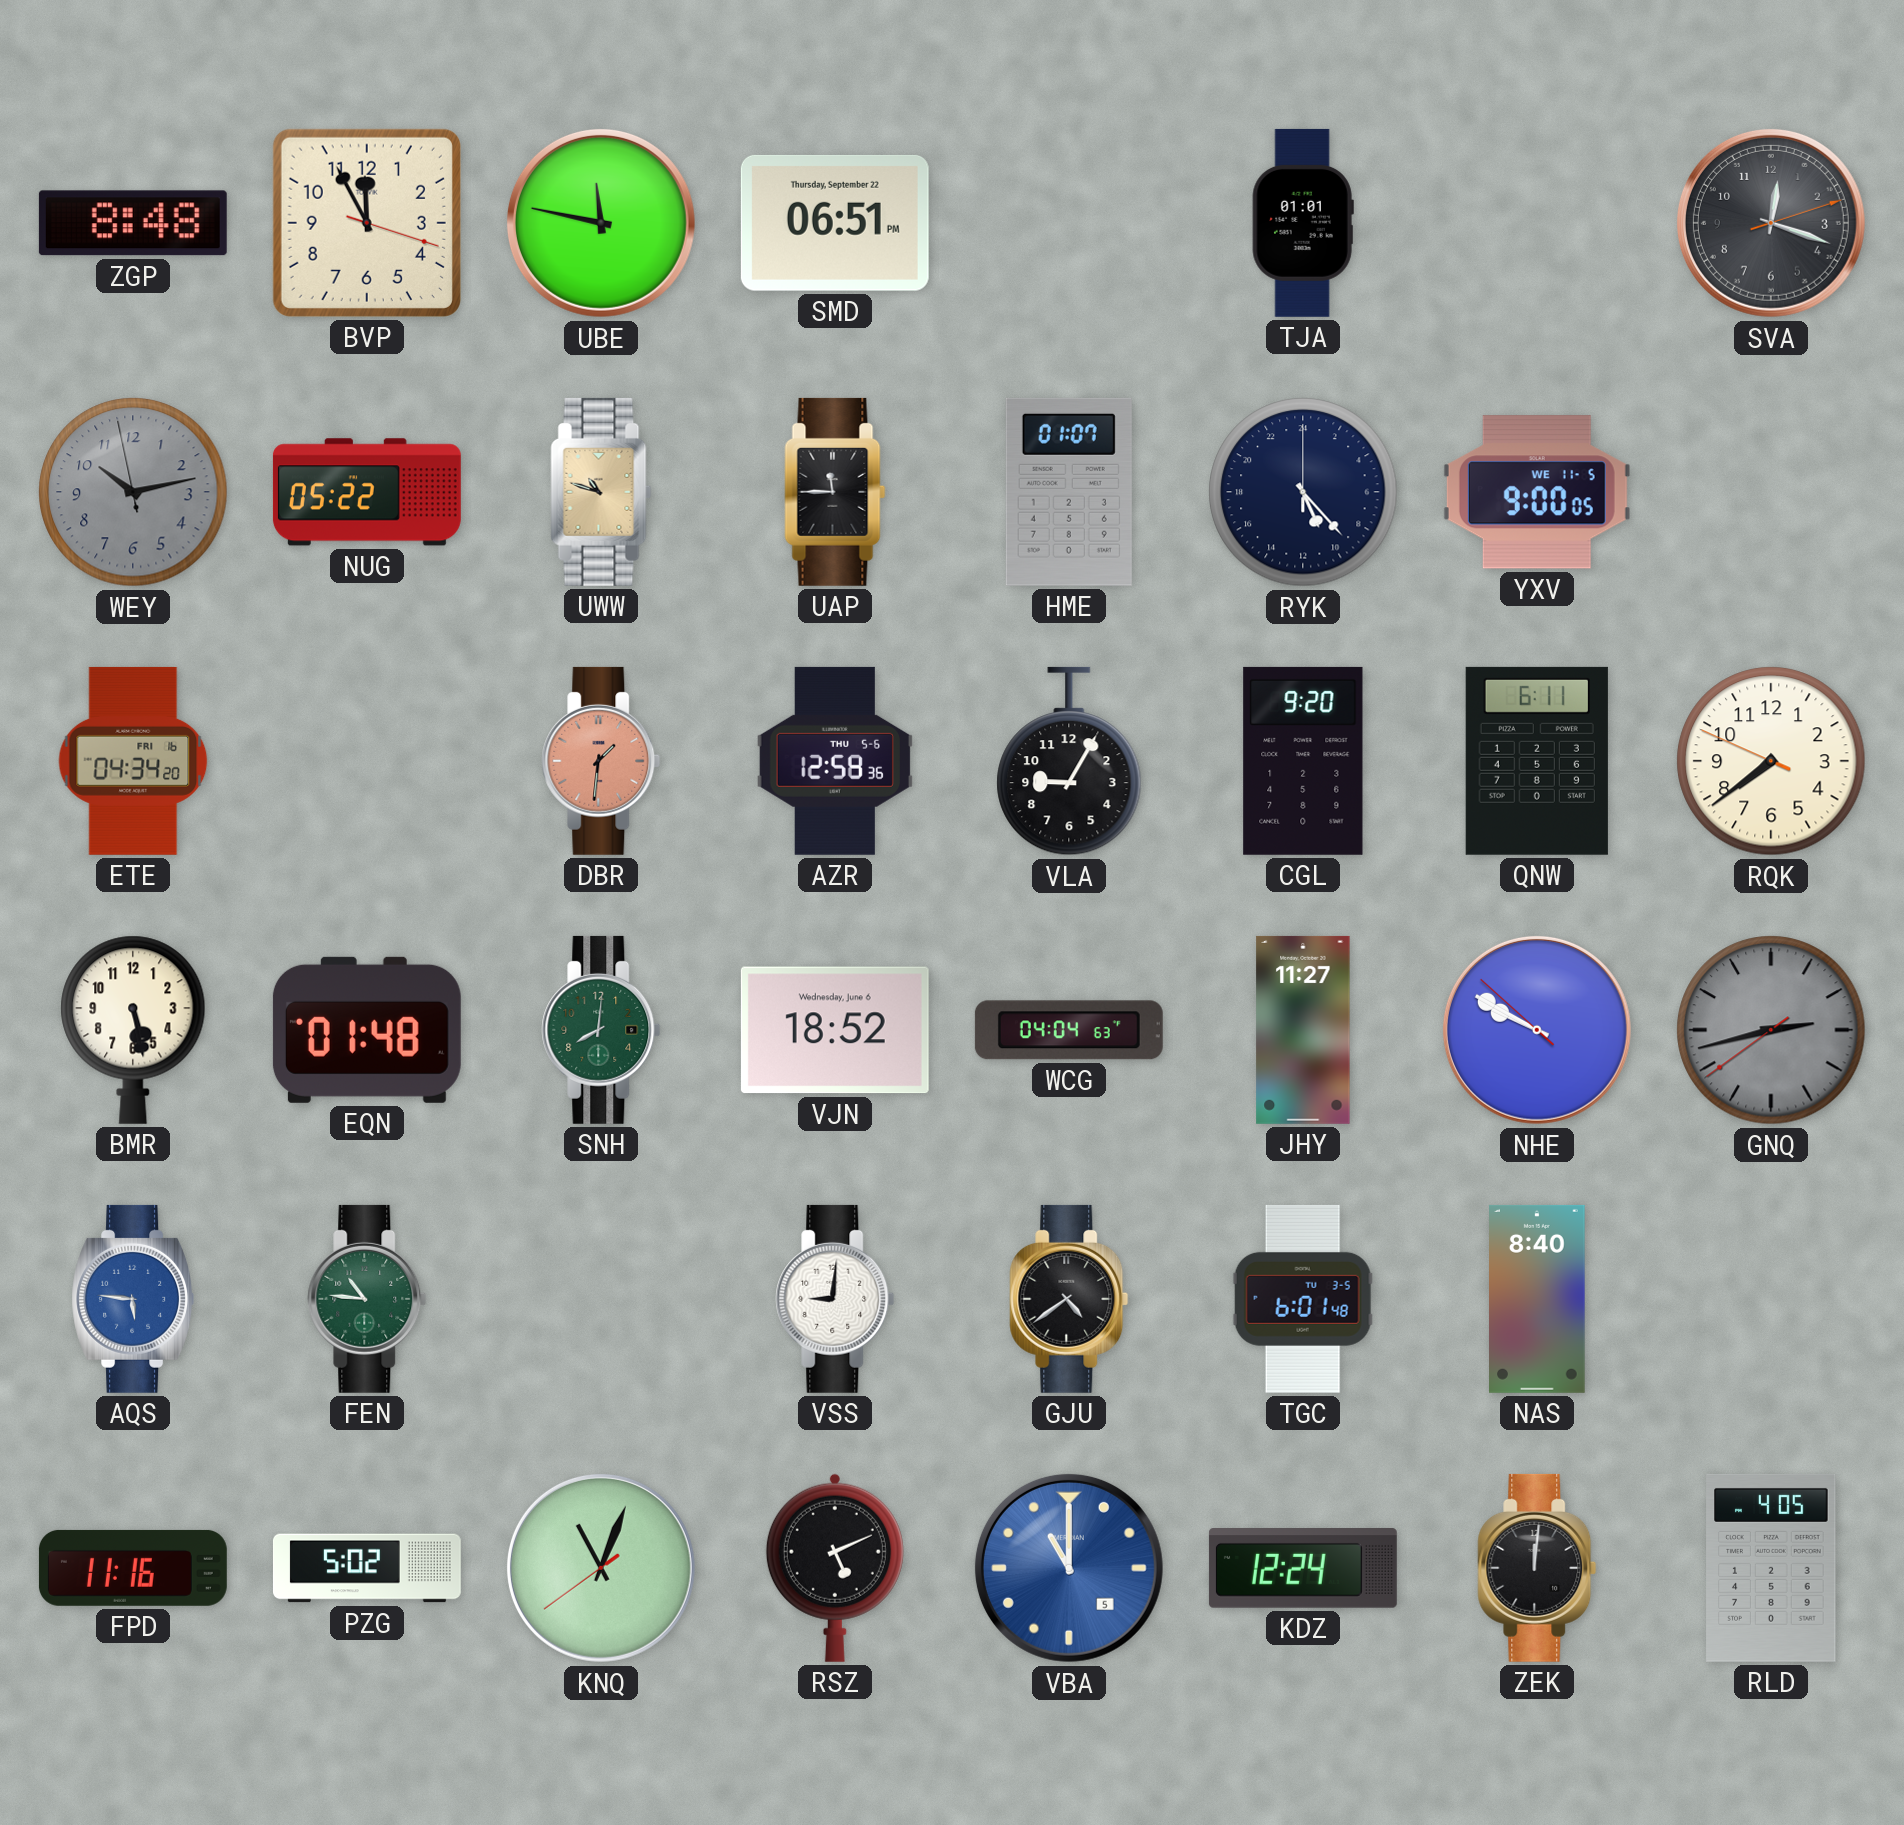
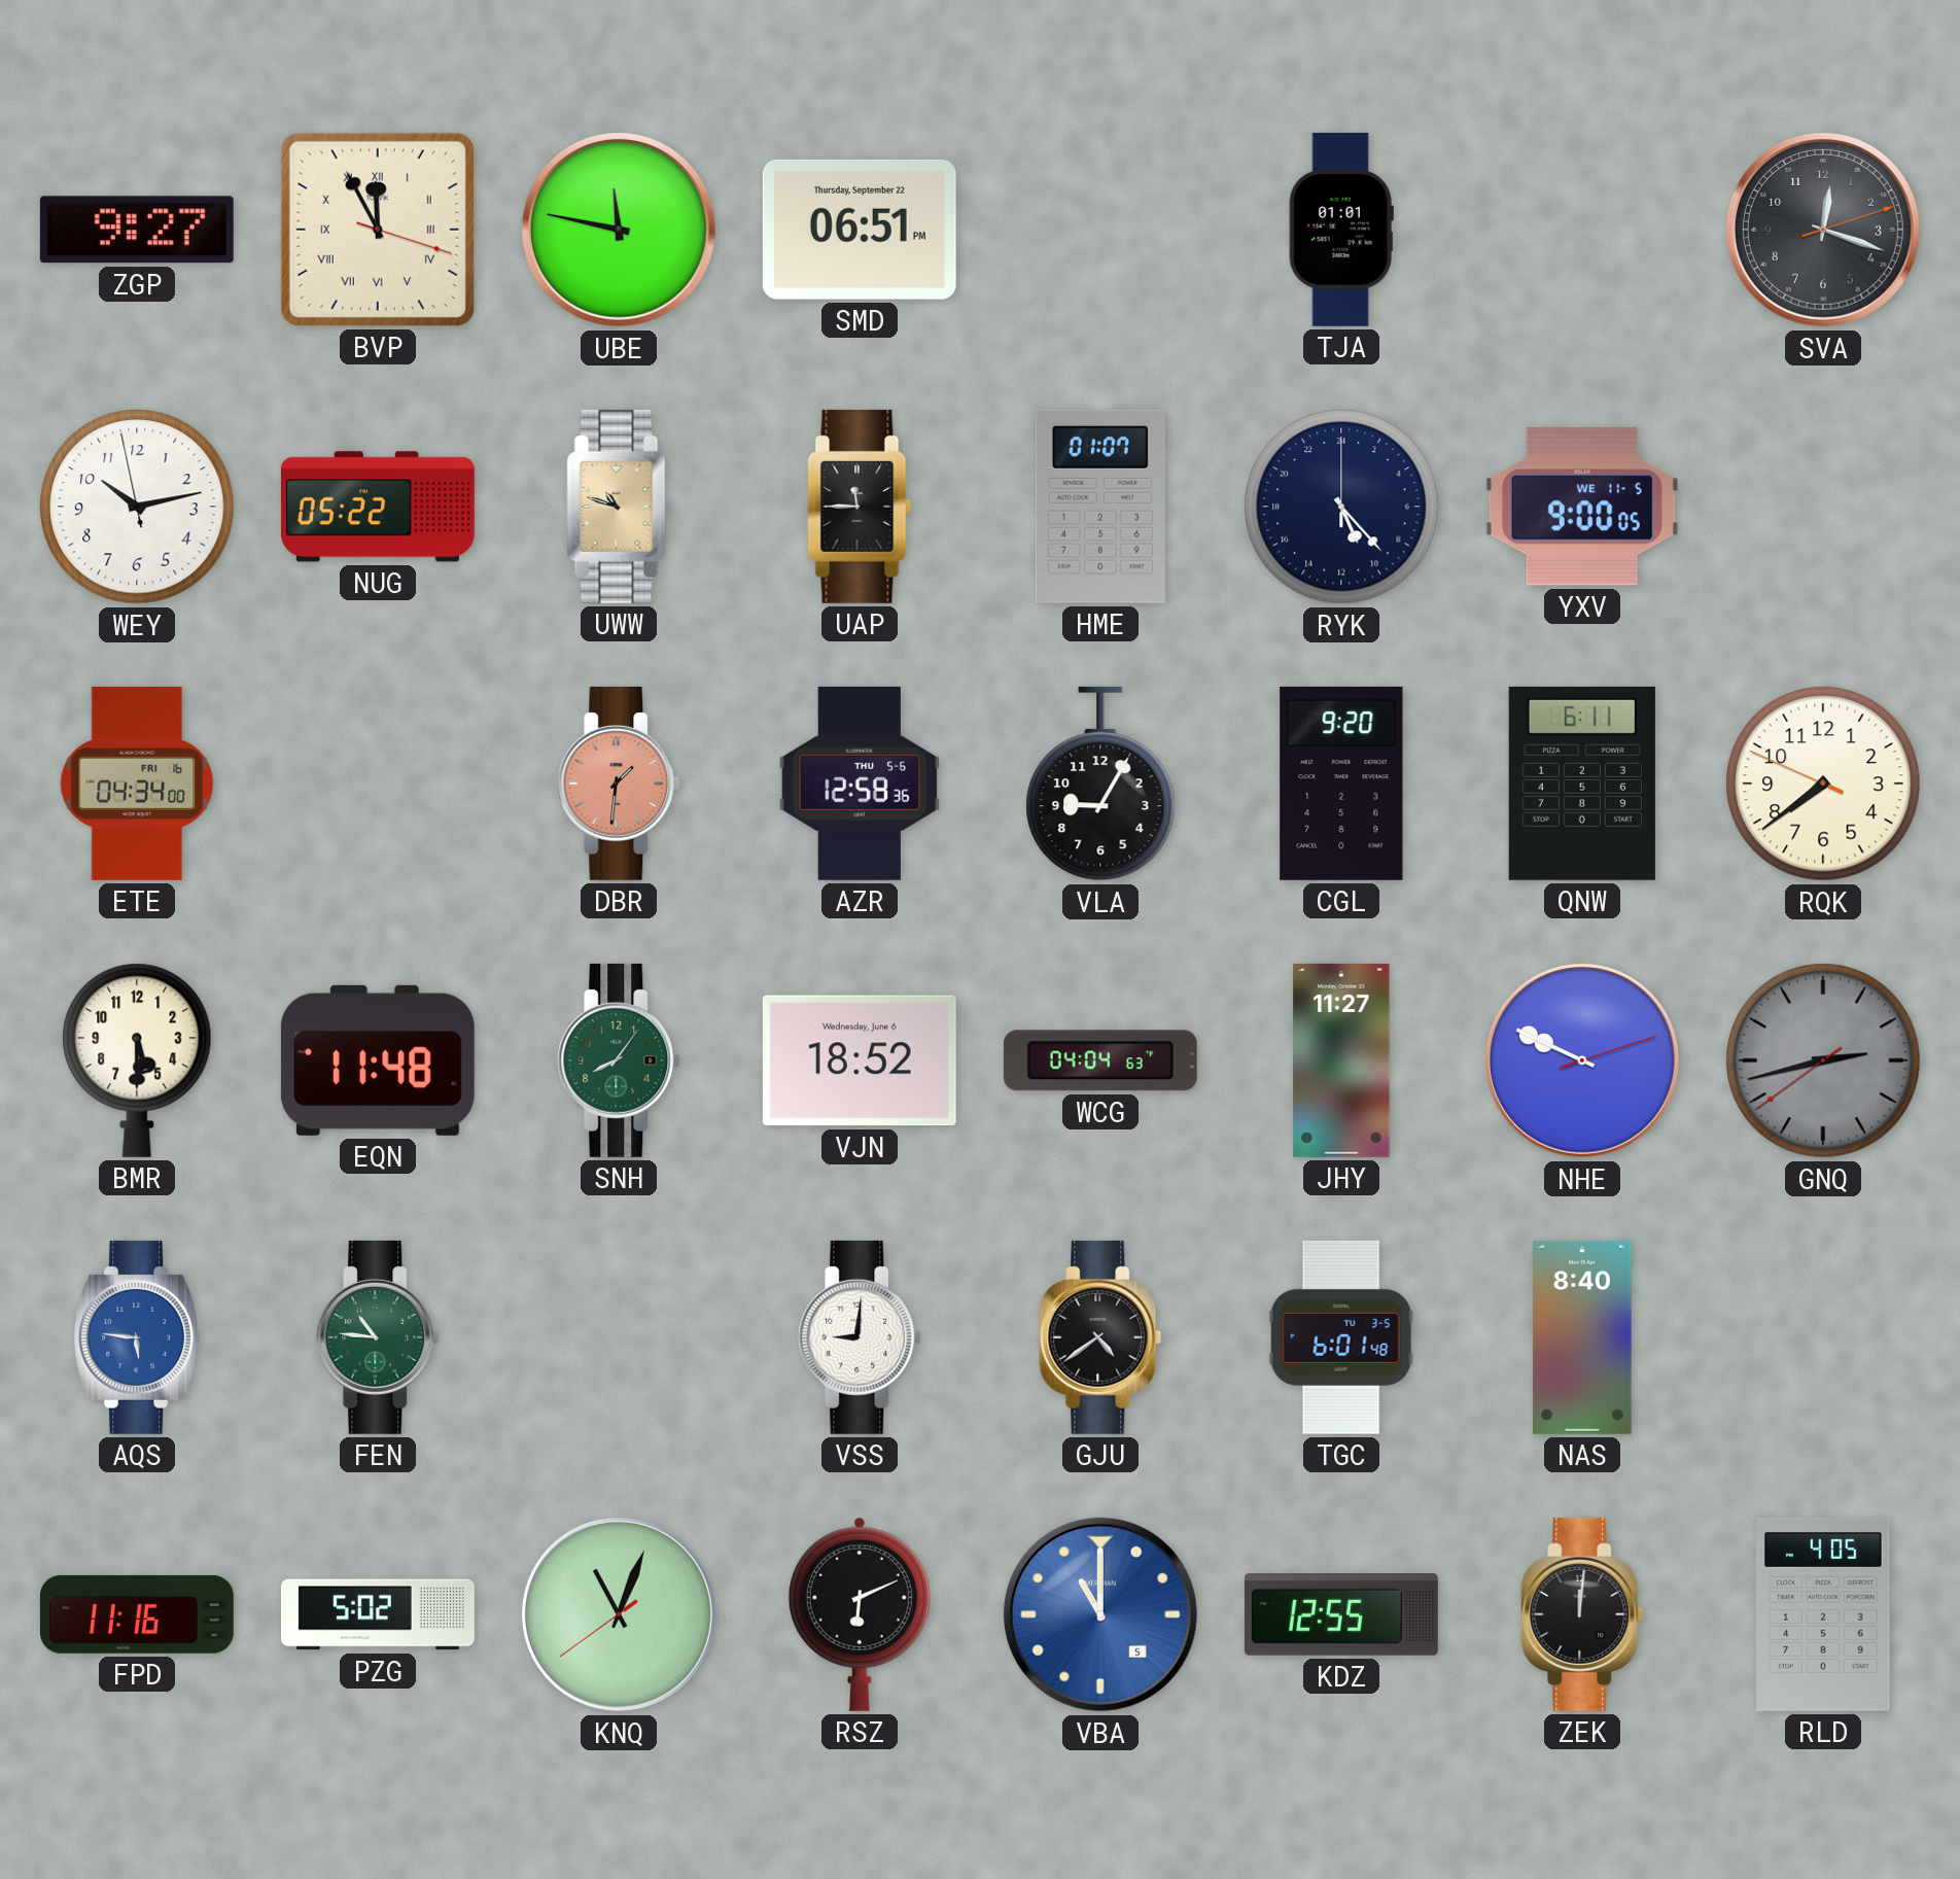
ZGP: 8:48 -> 9:27
BVP numerals: Arabic -> Roman
WEY dial: grey -> white
ETE: 04:34:20 -> 04:34:00
BMR: 5:28 -> 5:30
EQN: 01:48 -> 11:48
SNH: 8:01 -> 8:06
NHE: 9:49:52 -> 9:49:12
RSZ: 5:11 -> 6:11
KDZ: 12:24 -> 12:55
